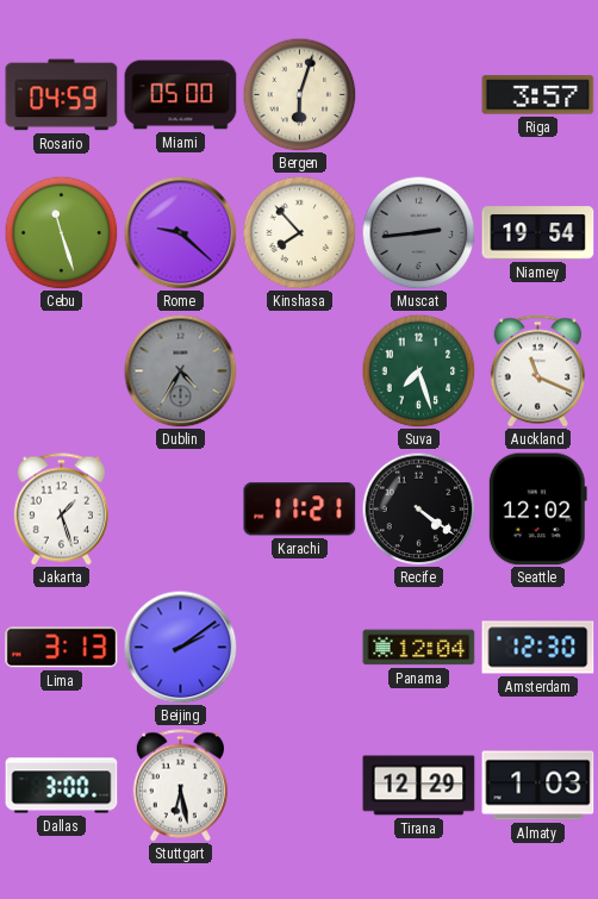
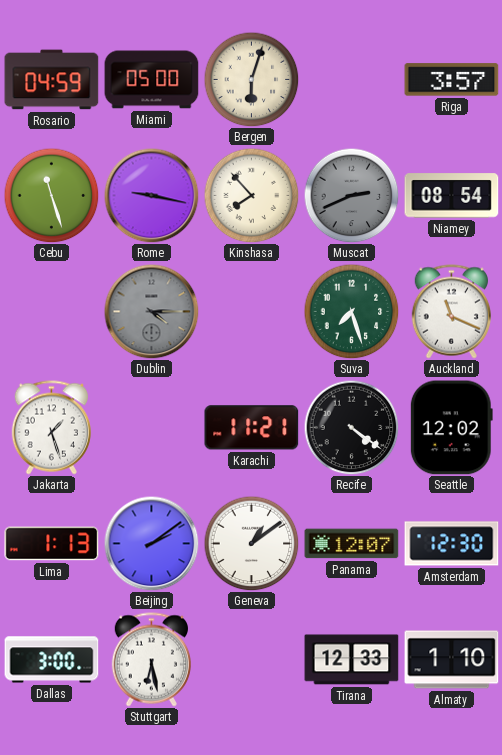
Rome: 9:22 -> 9:17
Muscat: 2:44 -> 2:41
Niamey: 19:54 -> 08:54
Dublin: 4:35 -> 4:15
Lima: 3:13 -> 1:13
Geneva: none -> 1:09
Panama: 12:04 -> 12:07
Tirana: 12:29 -> 12:33
Almaty: 1:03 -> 1:10
